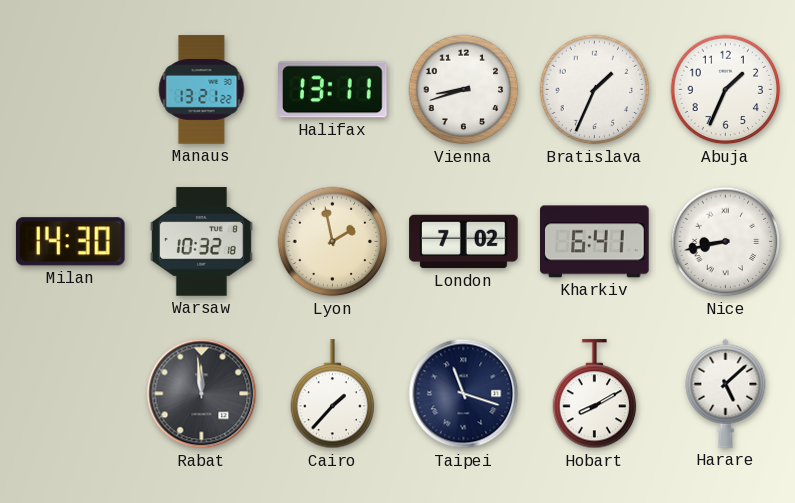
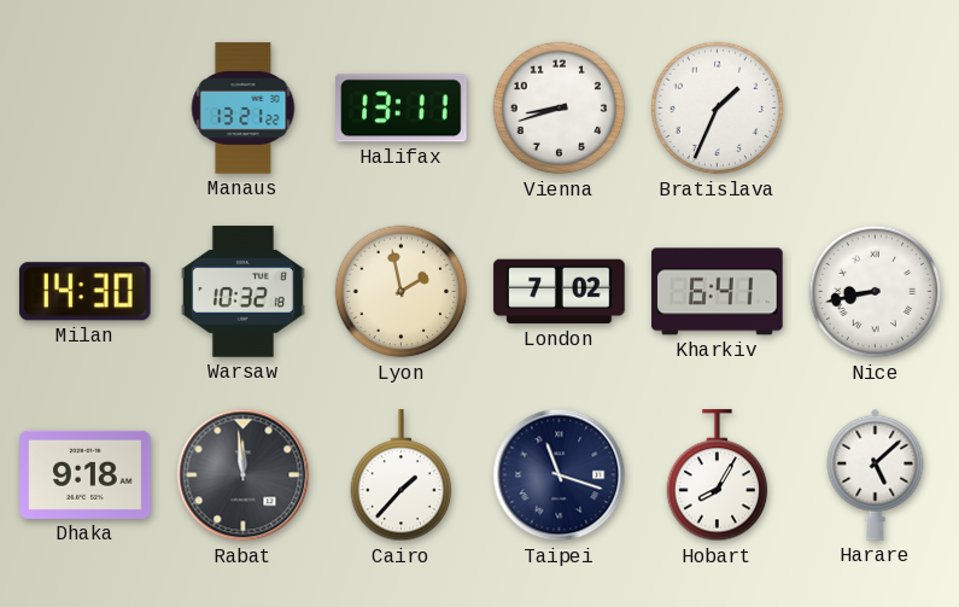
Abuja: 1:34 -> none
Dhaka: none -> 9:18
Hobart: 8:10 -> 8:05
